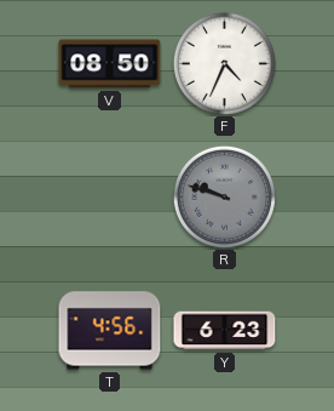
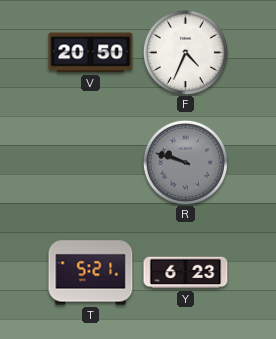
V: 08:50 -> 20:50
T: 4:56 -> 5:21
